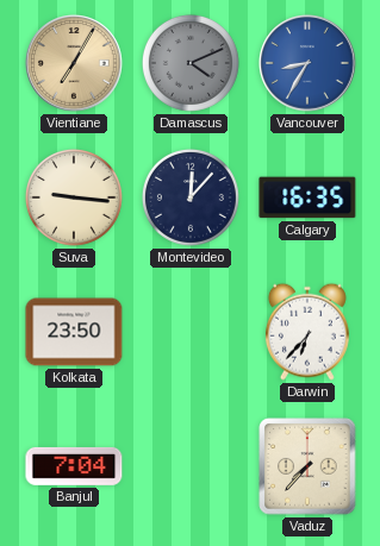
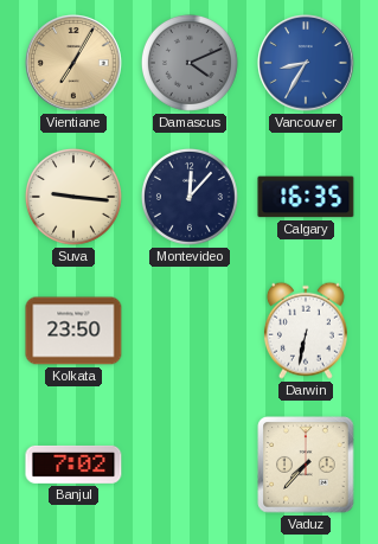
Darwin: 6:37 -> 6:32
Banjul: 7:04 -> 7:02
